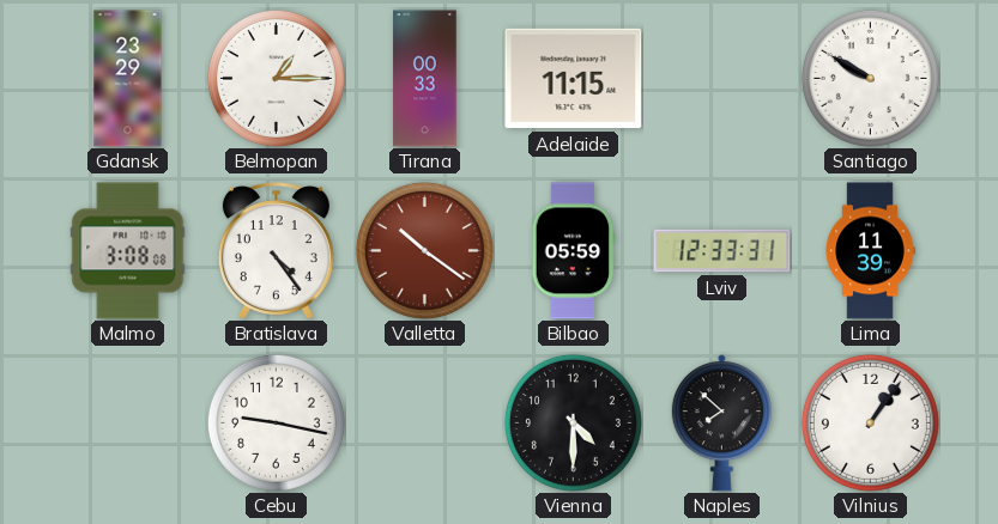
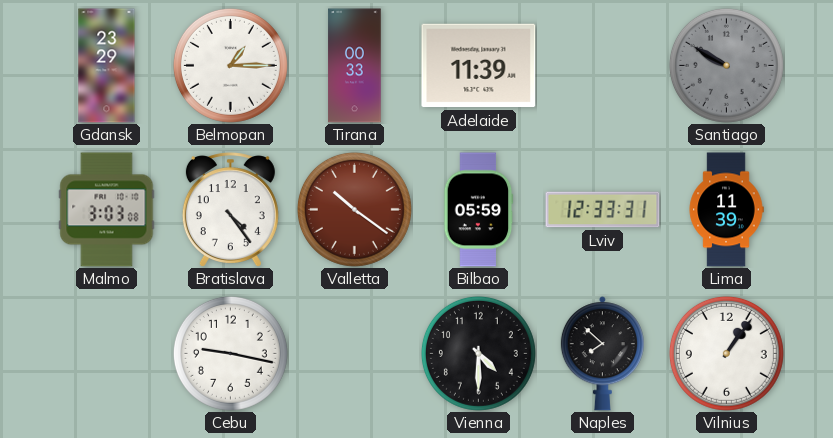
Adelaide: 11:15 -> 11:39
Santiago dial: white -> grey
Malmo: 3:08 -> 3:03
